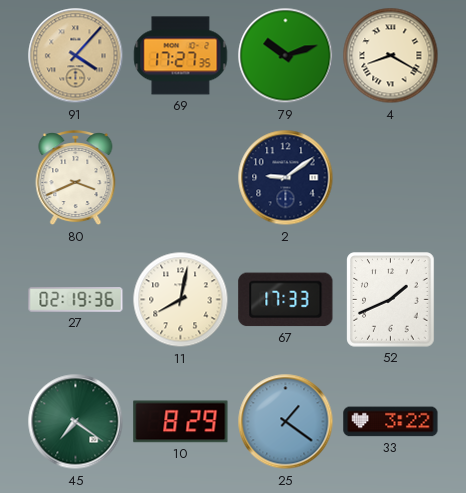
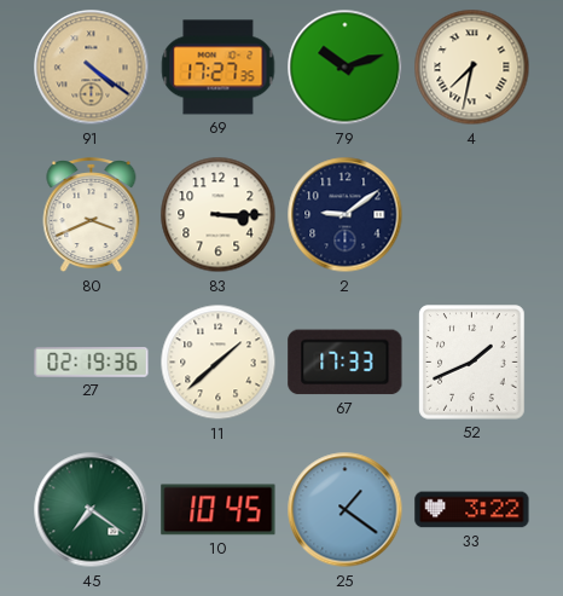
91: 4:07 -> 4:21
4: 8:20 -> 7:32
83: none -> 3:15
11: 8:02 -> 1:38
10: 8:29 -> 10:45
